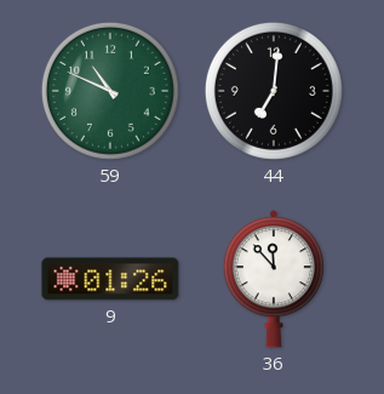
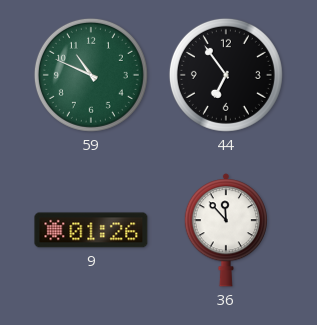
44: 7:01 -> 6:54
